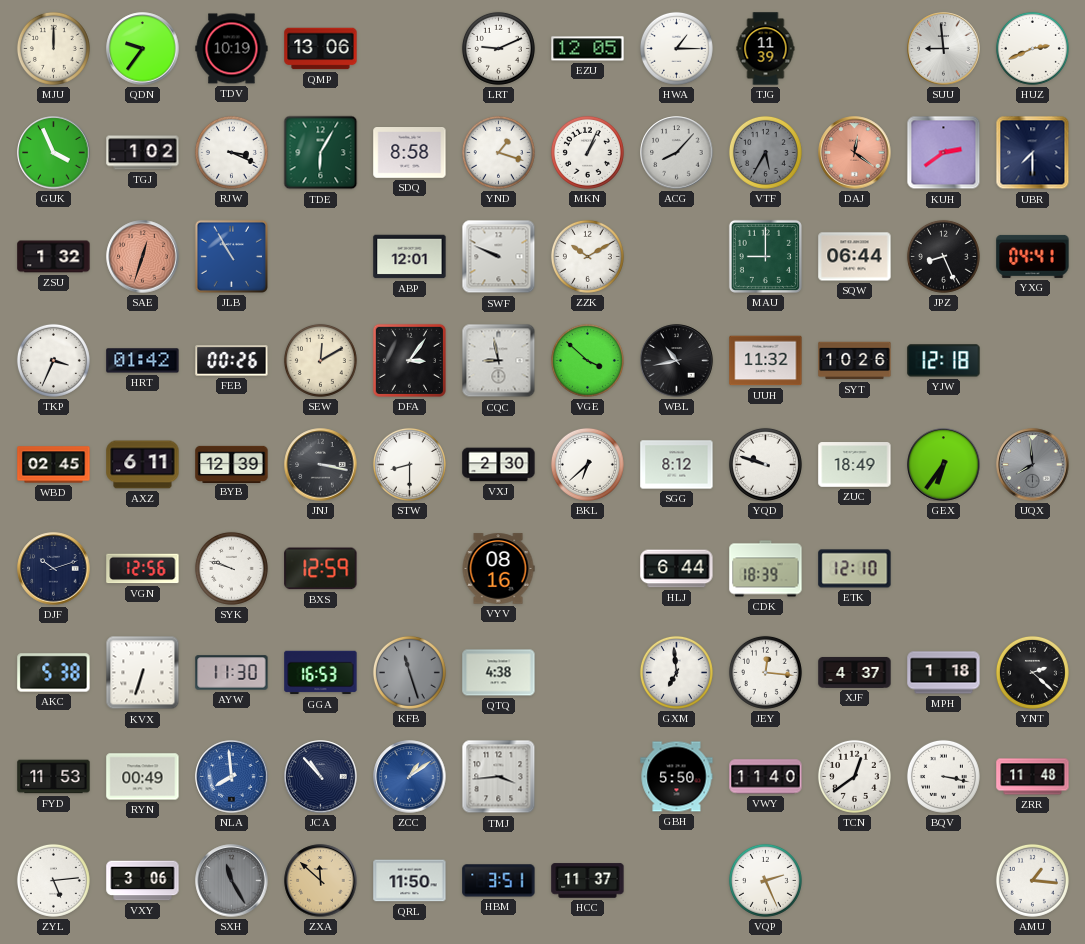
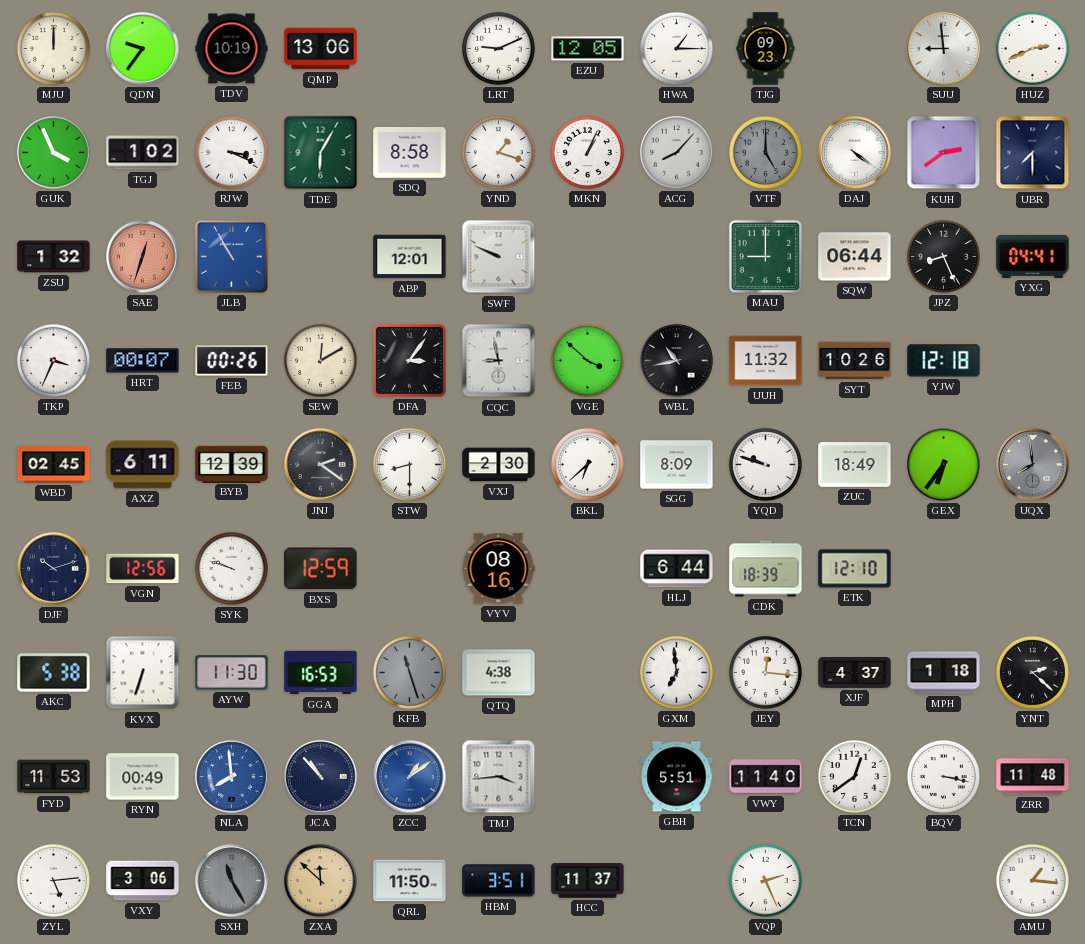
TJG: 11:39 -> 09:23
VTF: 5:35 -> 5:00
DAJ: 12:21 -> 4:21
DAJ dial: salmon -> white
ZZK: 10:10 -> none
HRT: 01:42 -> 00:07
JNJ: 3:17 -> 2:21
SGG: 8:12 -> 8:09
GBH: 5:50 -> 5:51
